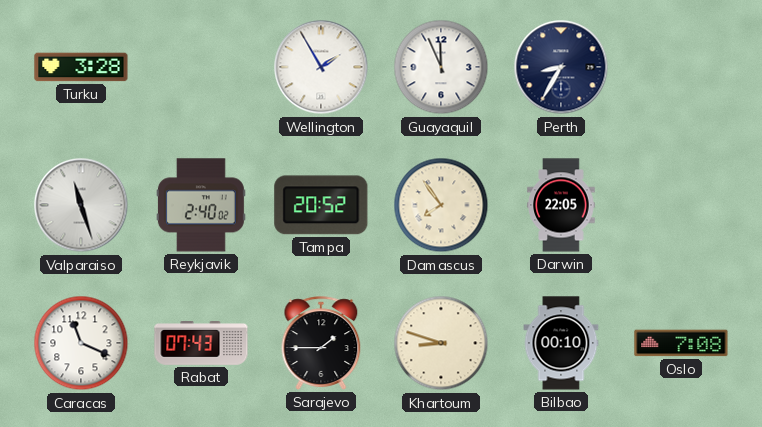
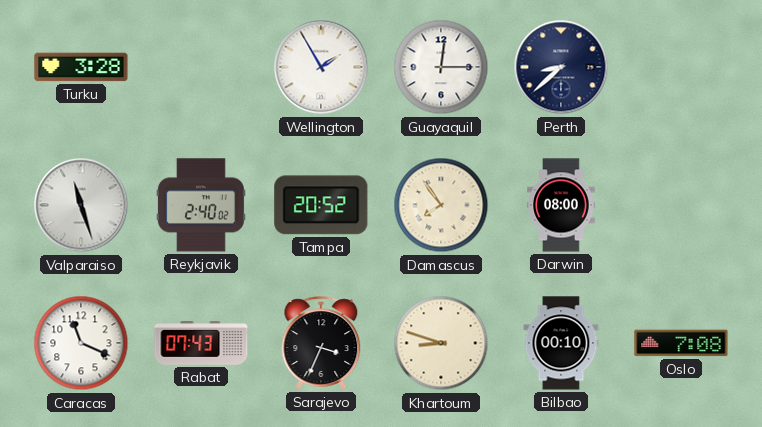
Guayaquil: 11:56 -> 12:15
Perth: 8:35 -> 8:38
Darwin: 22:05 -> 08:00
Sarajevo: 1:45 -> 3:34
